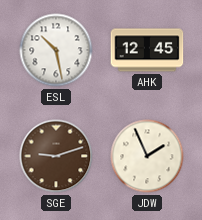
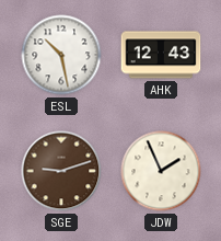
AHK: 12:45 -> 12:43
